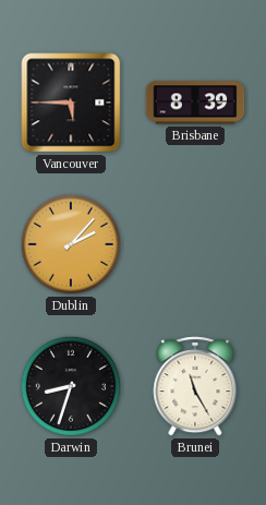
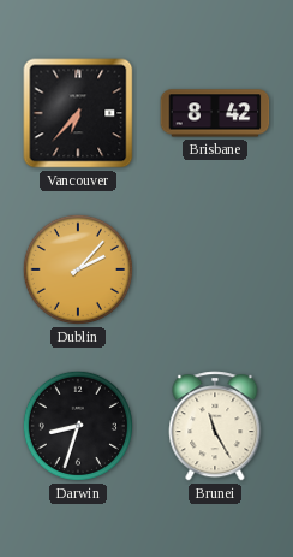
Vancouver: 5:45 -> 6:37
Brisbane: 8:39 -> 8:42
